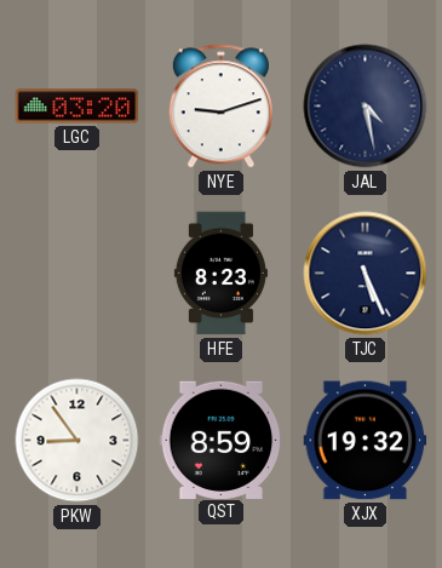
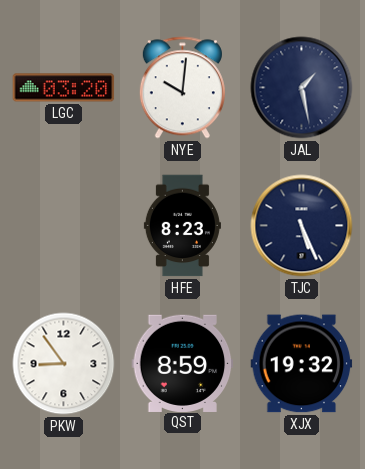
NYE: 9:12 -> 10:01
JAL: 4:28 -> 1:28
